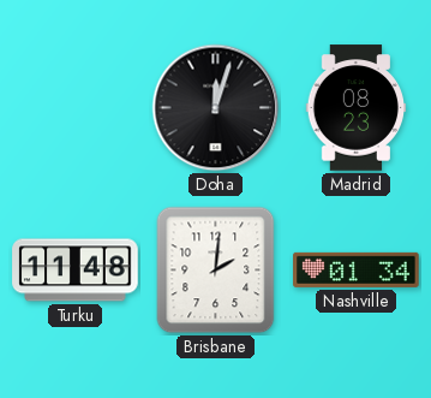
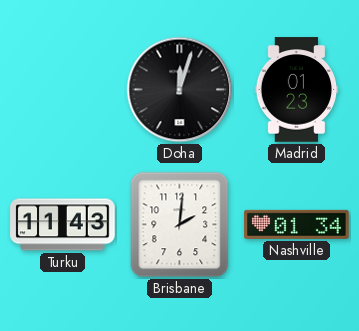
Madrid: 08:23 -> 01:23
Turku: 11:48 -> 11:43
